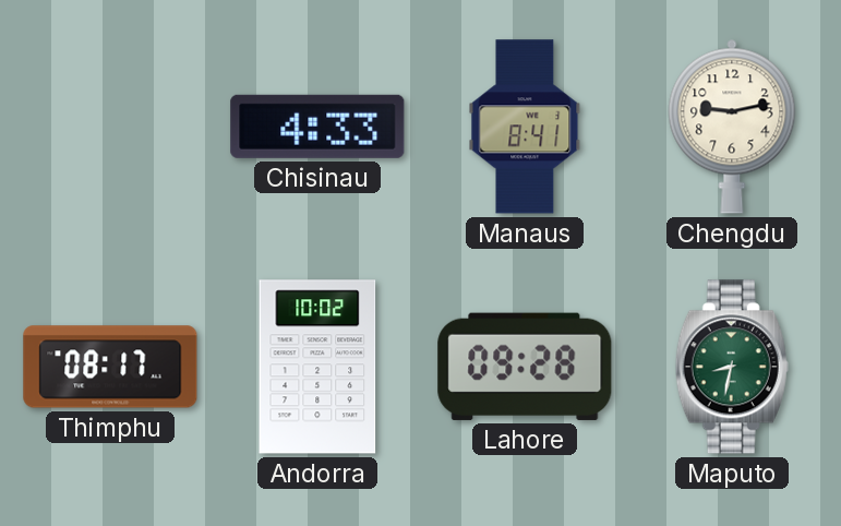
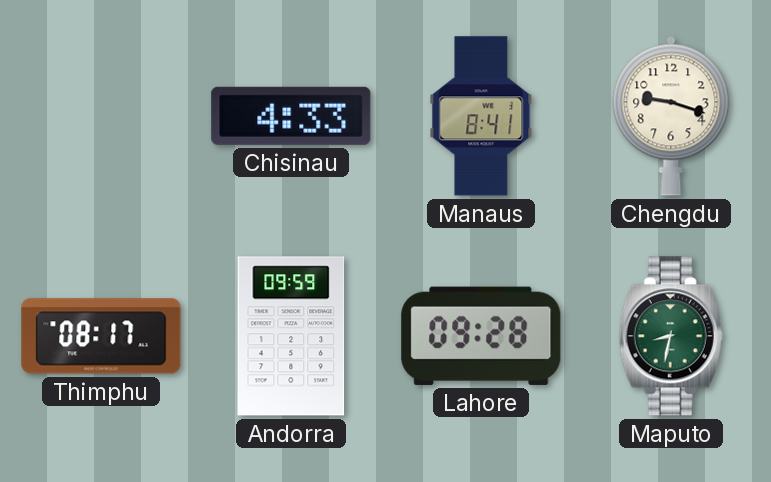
Chengdu: 9:13 -> 9:18
Andorra: 10:02 -> 09:59
